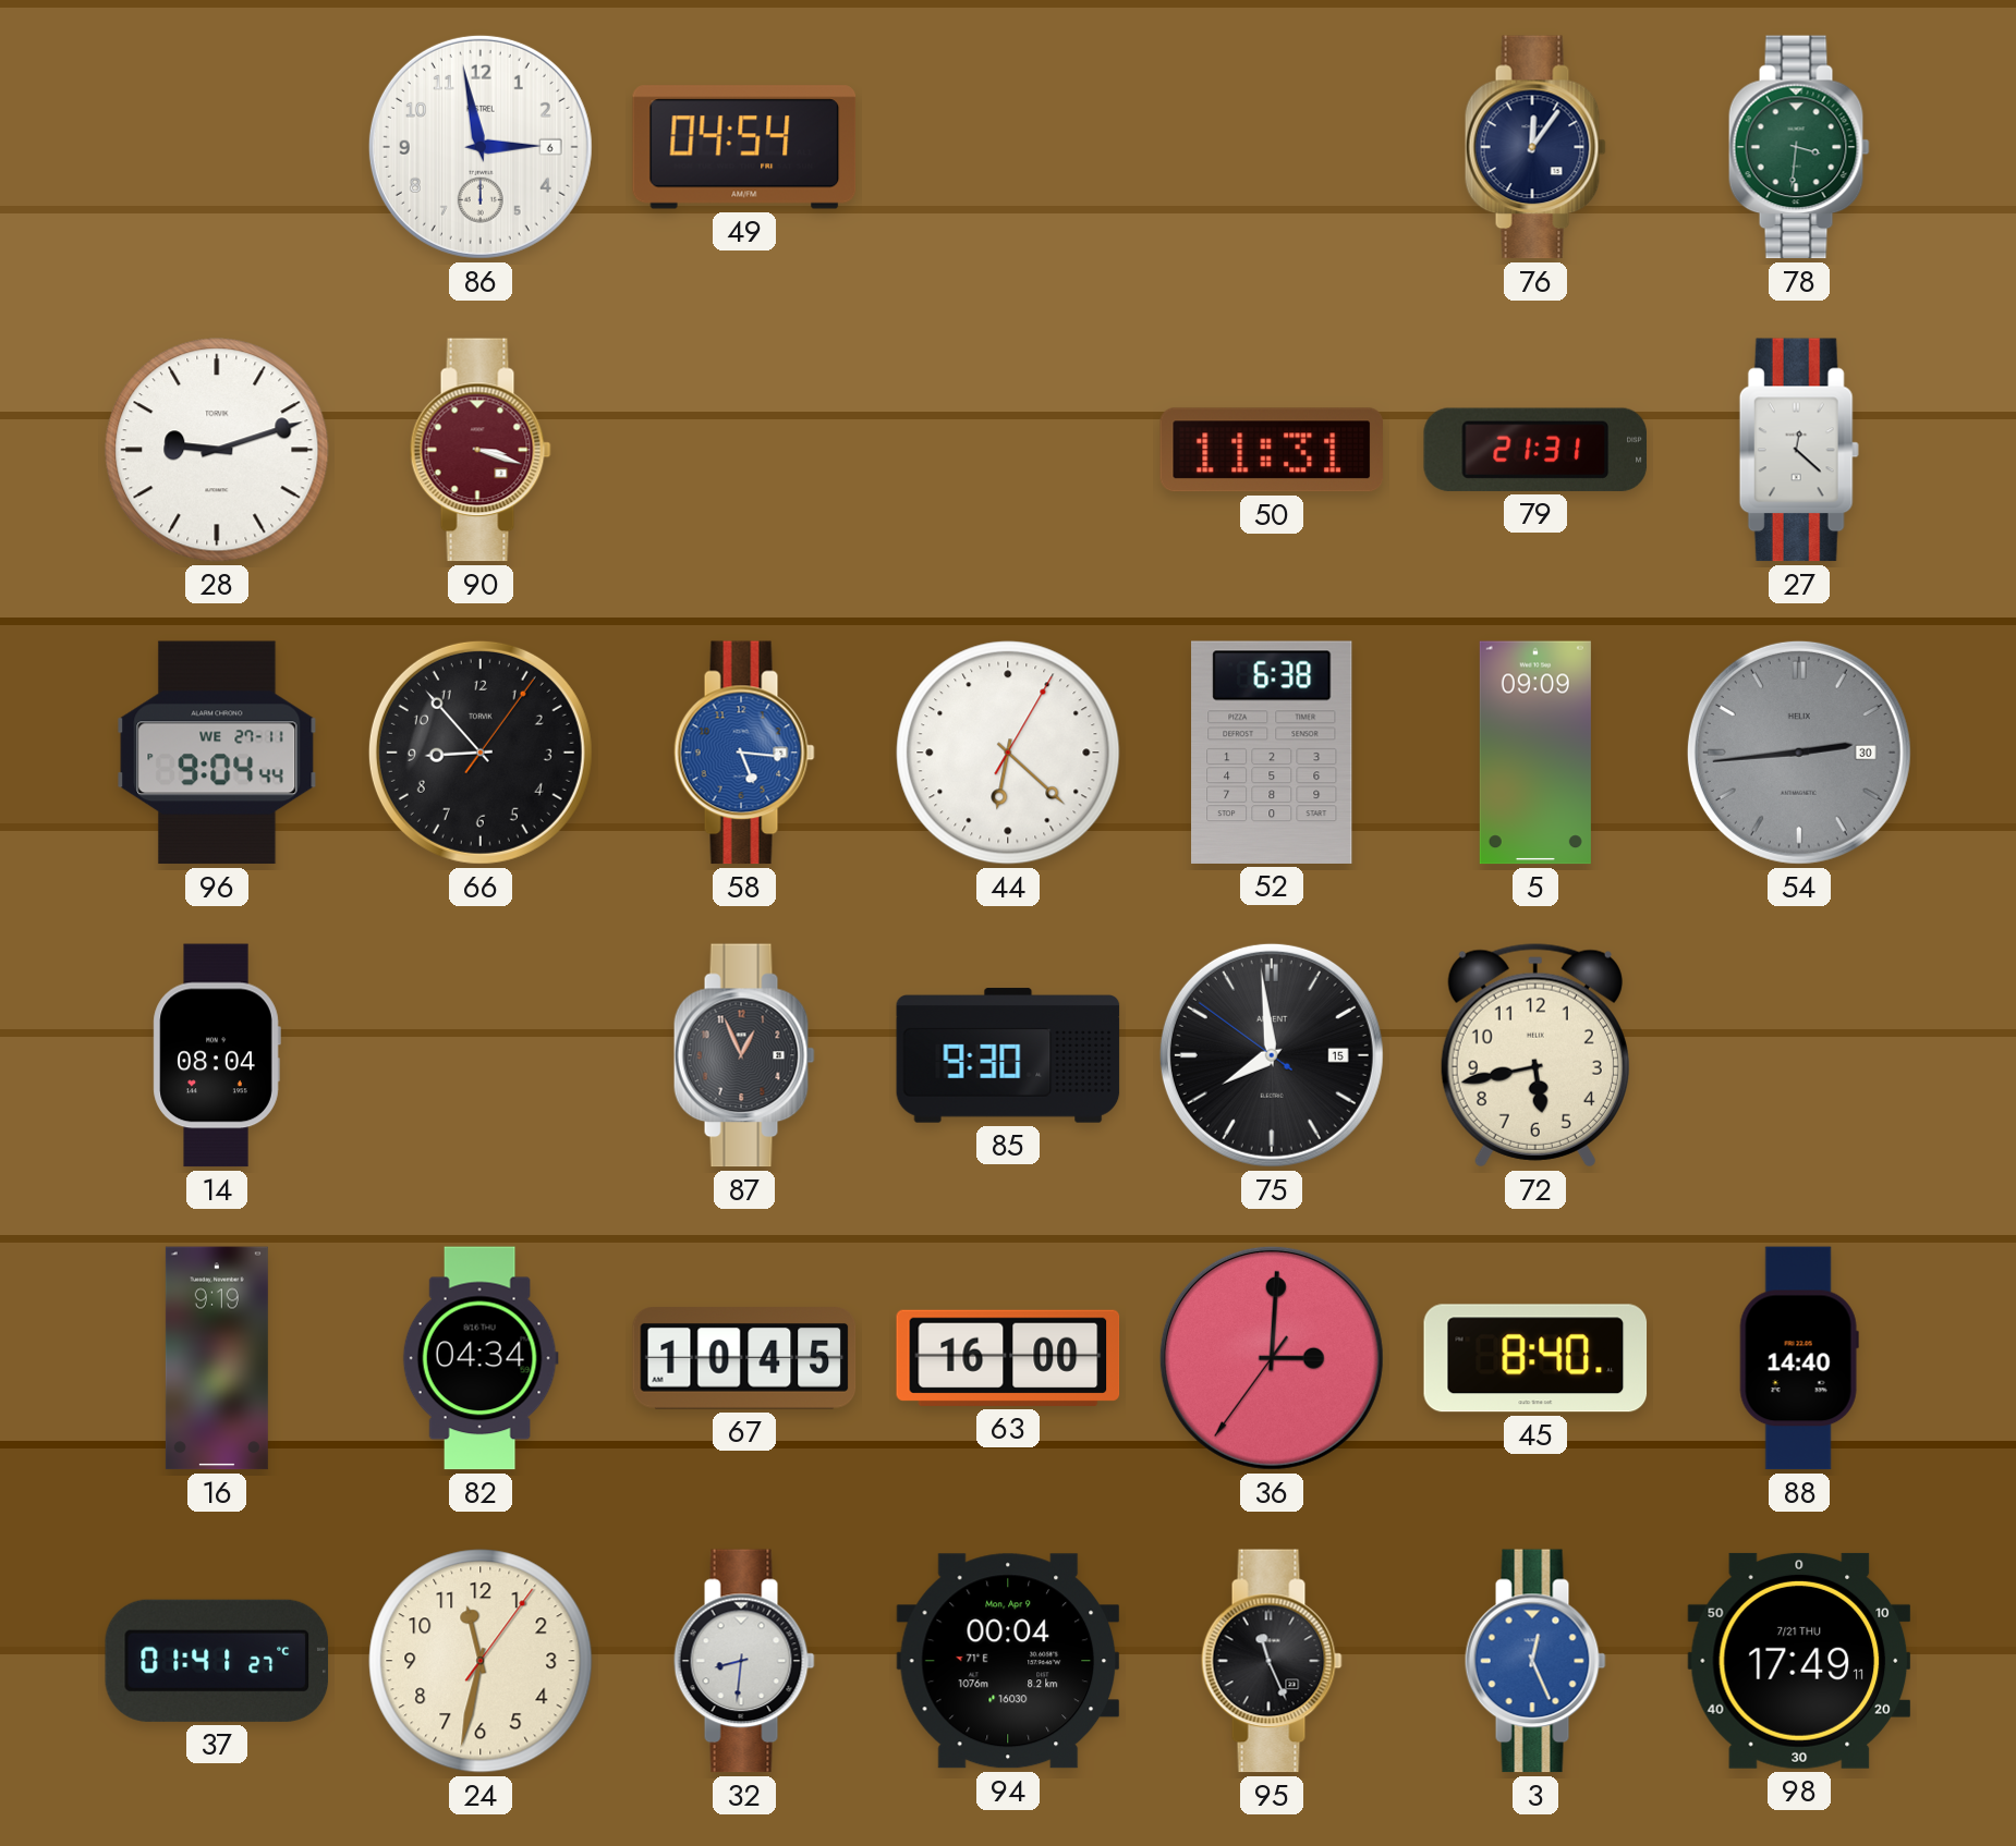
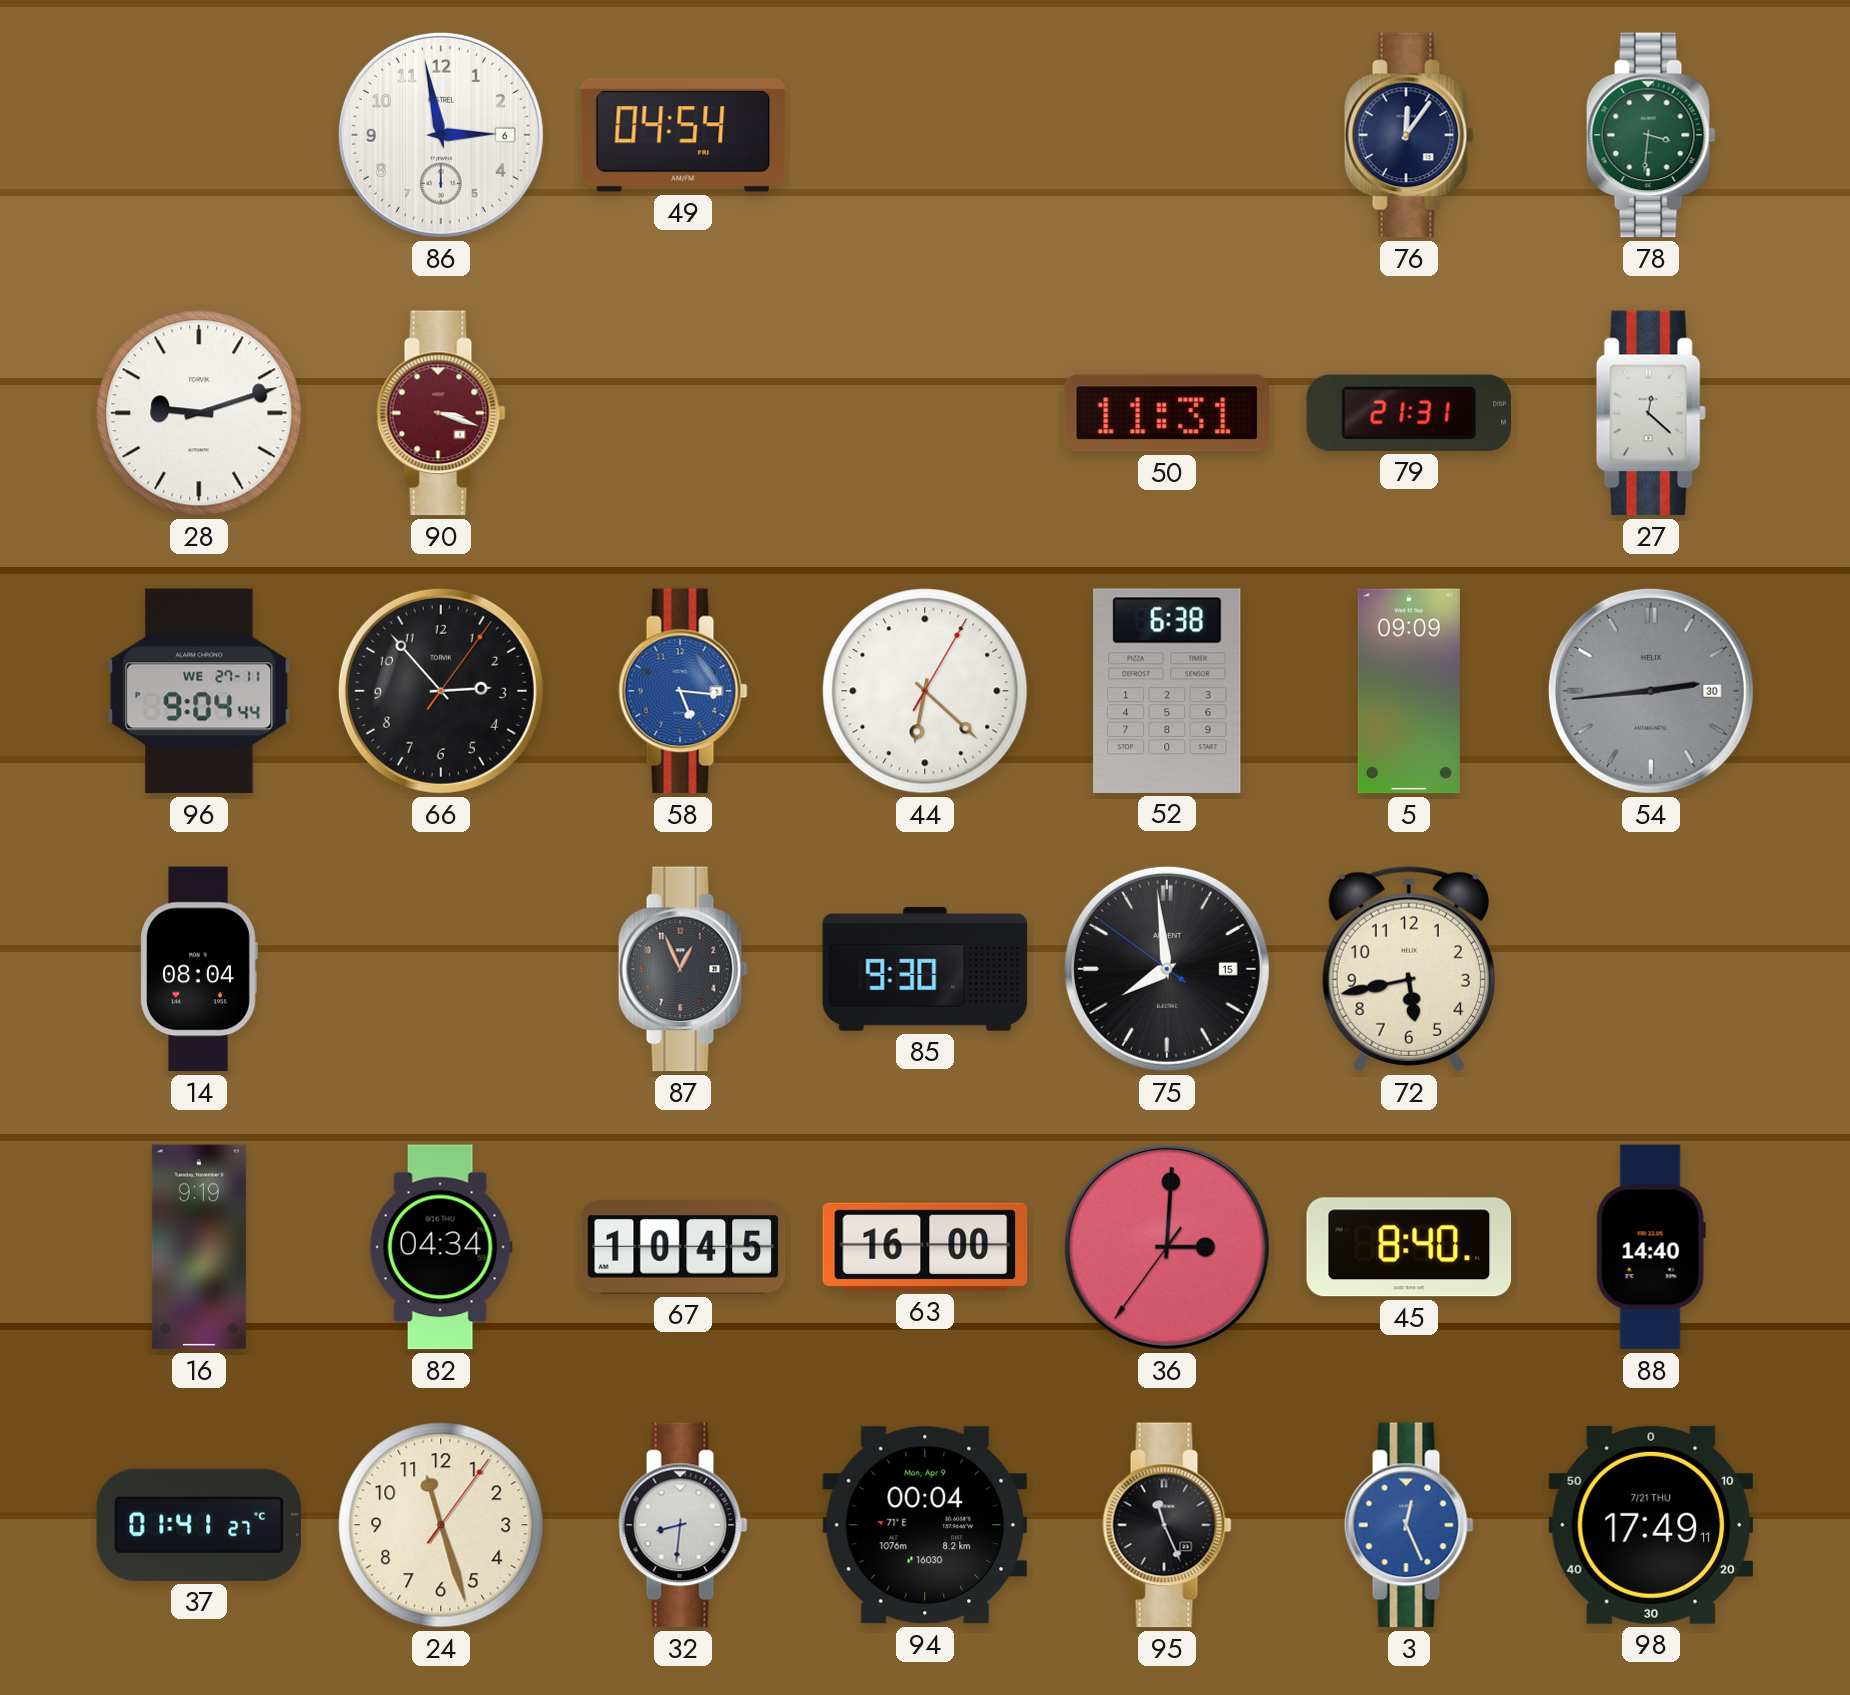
66: 8:53 -> 2:53
24: 11:32 -> 11:27
